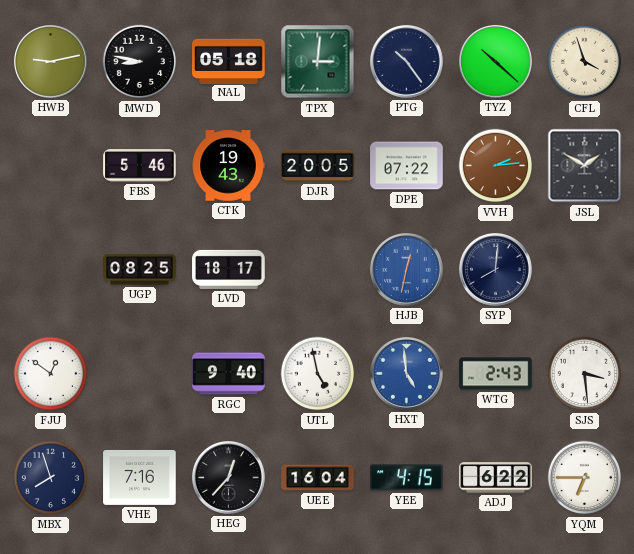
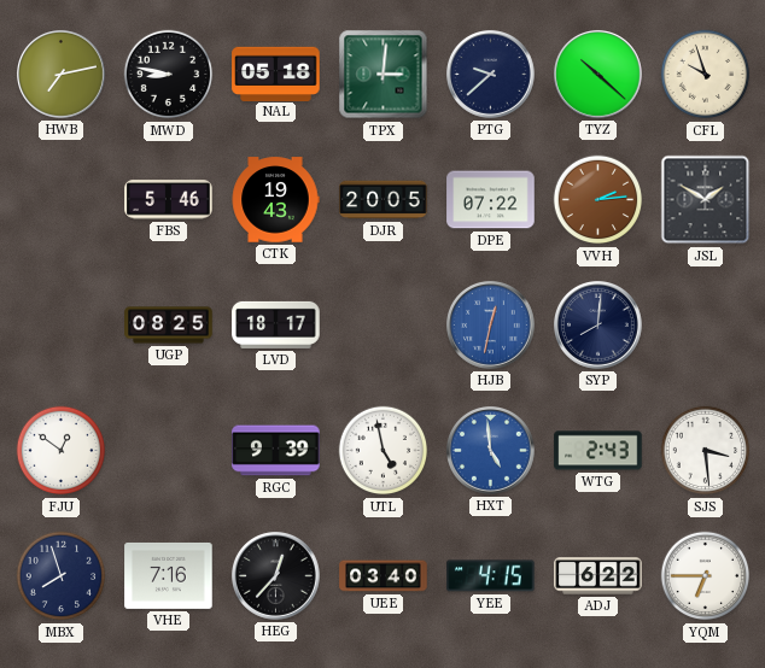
HWB: 9:13 -> 7:13
PTG: 10:24 -> 9:38
CFL: 3:57 -> 9:57
RGC: 9:40 -> 9:39
UEE: 16:04 -> 03:40
